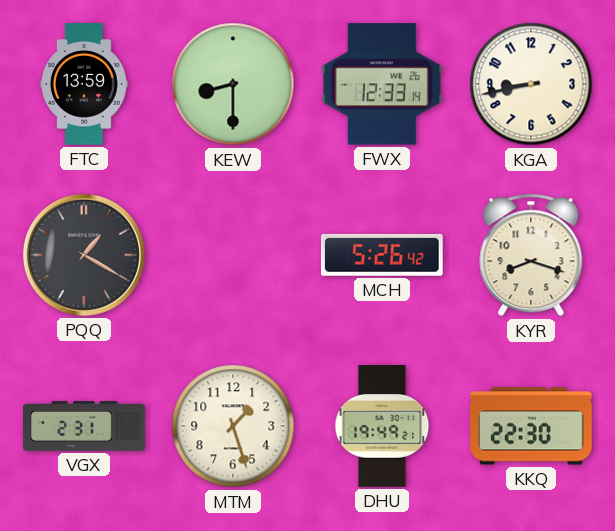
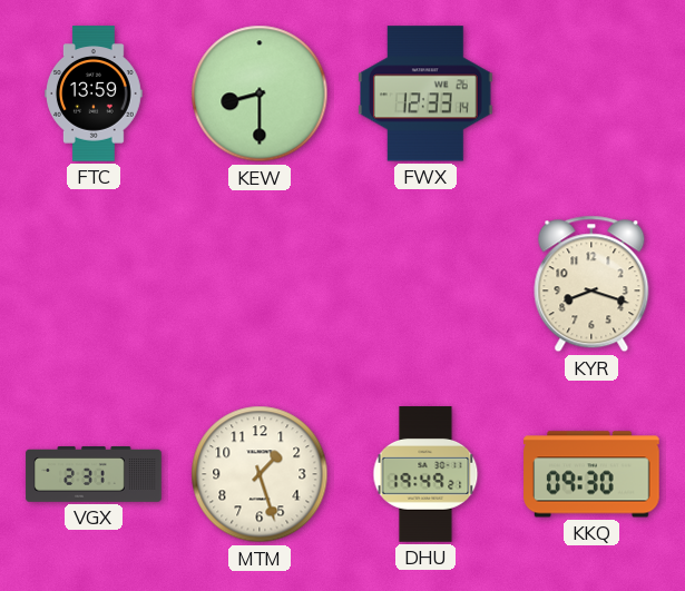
KGA: 8:43 -> none
PQQ: 1:20 -> none
MCH: 5:26 -> none
KKQ: 22:30 -> 09:30
